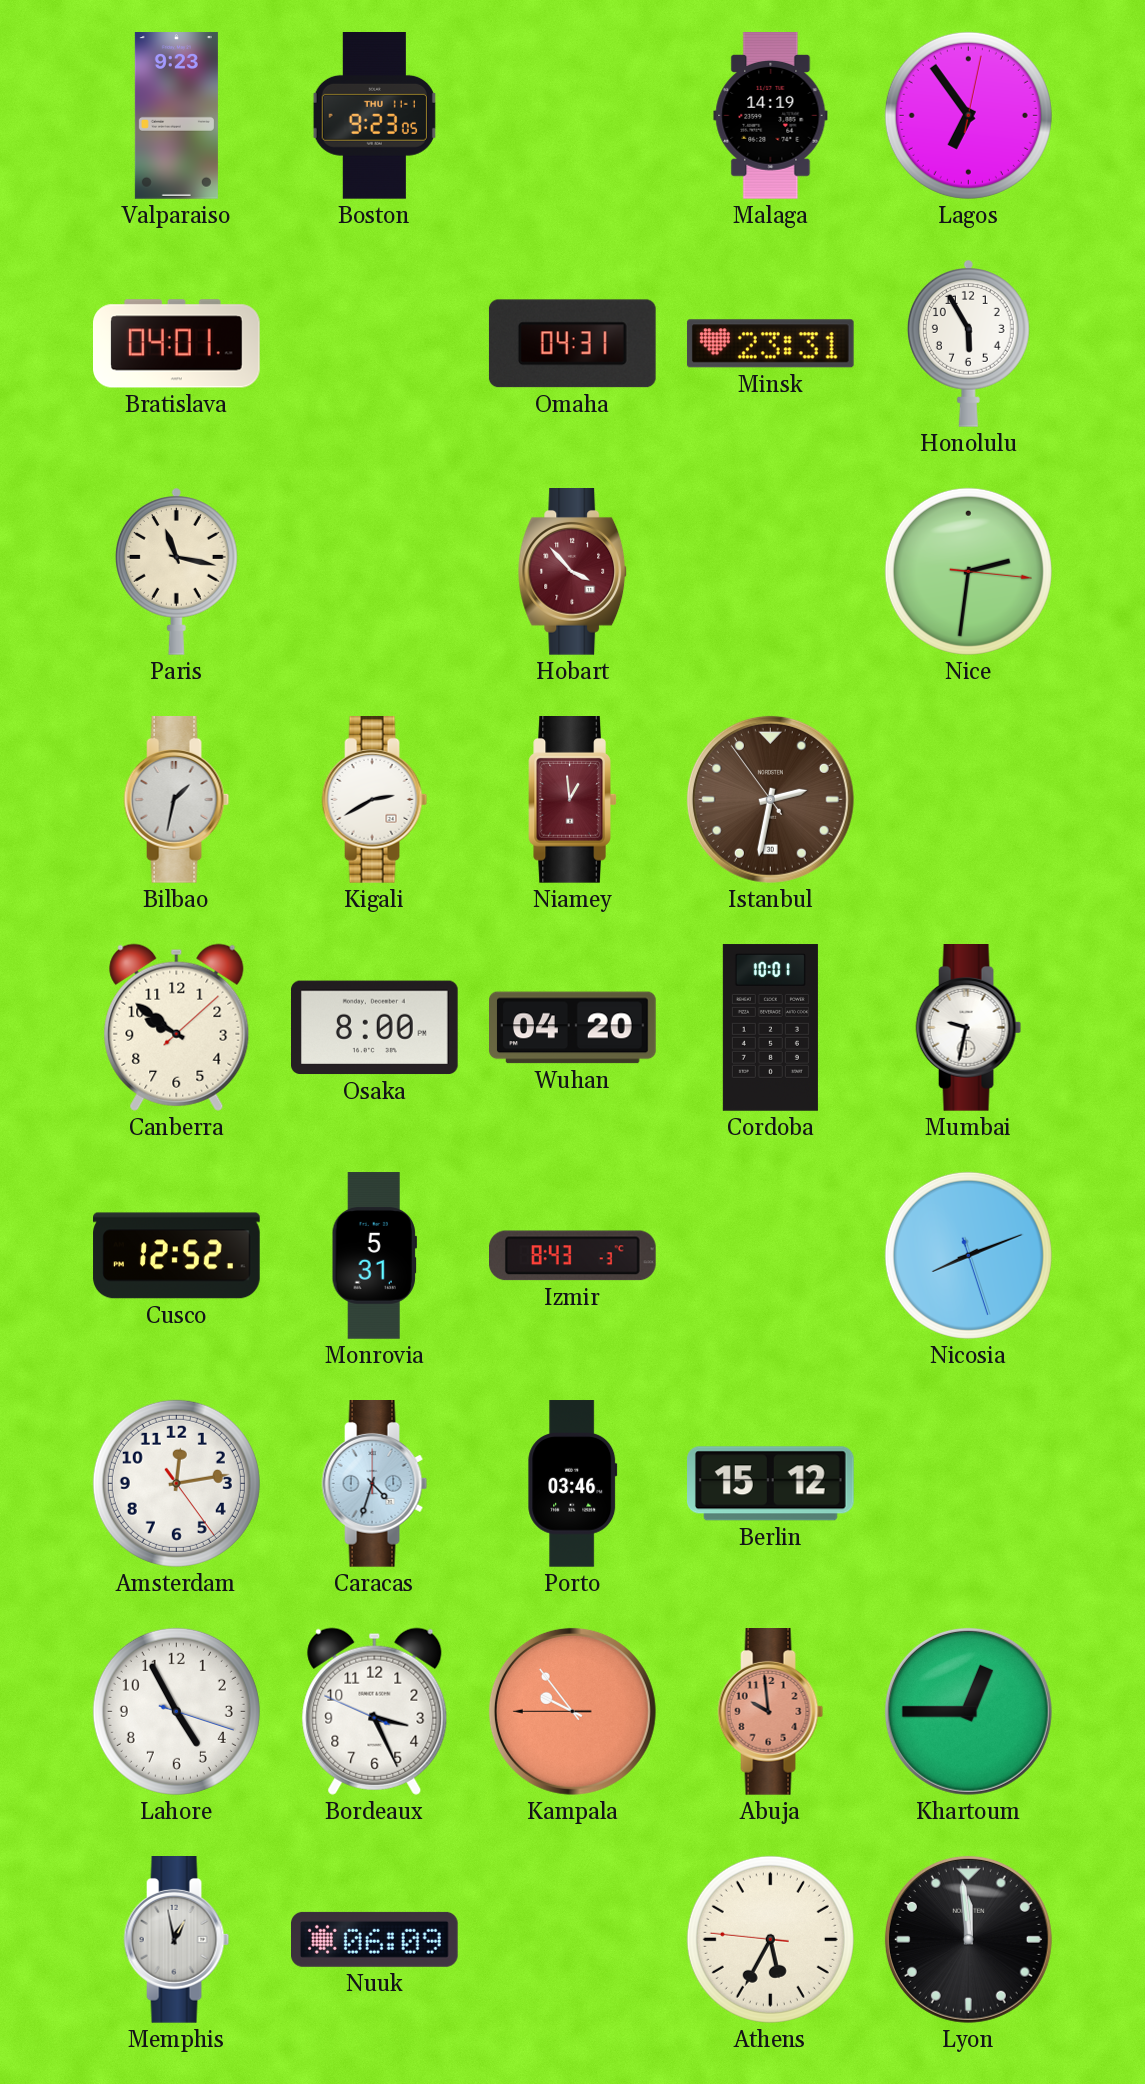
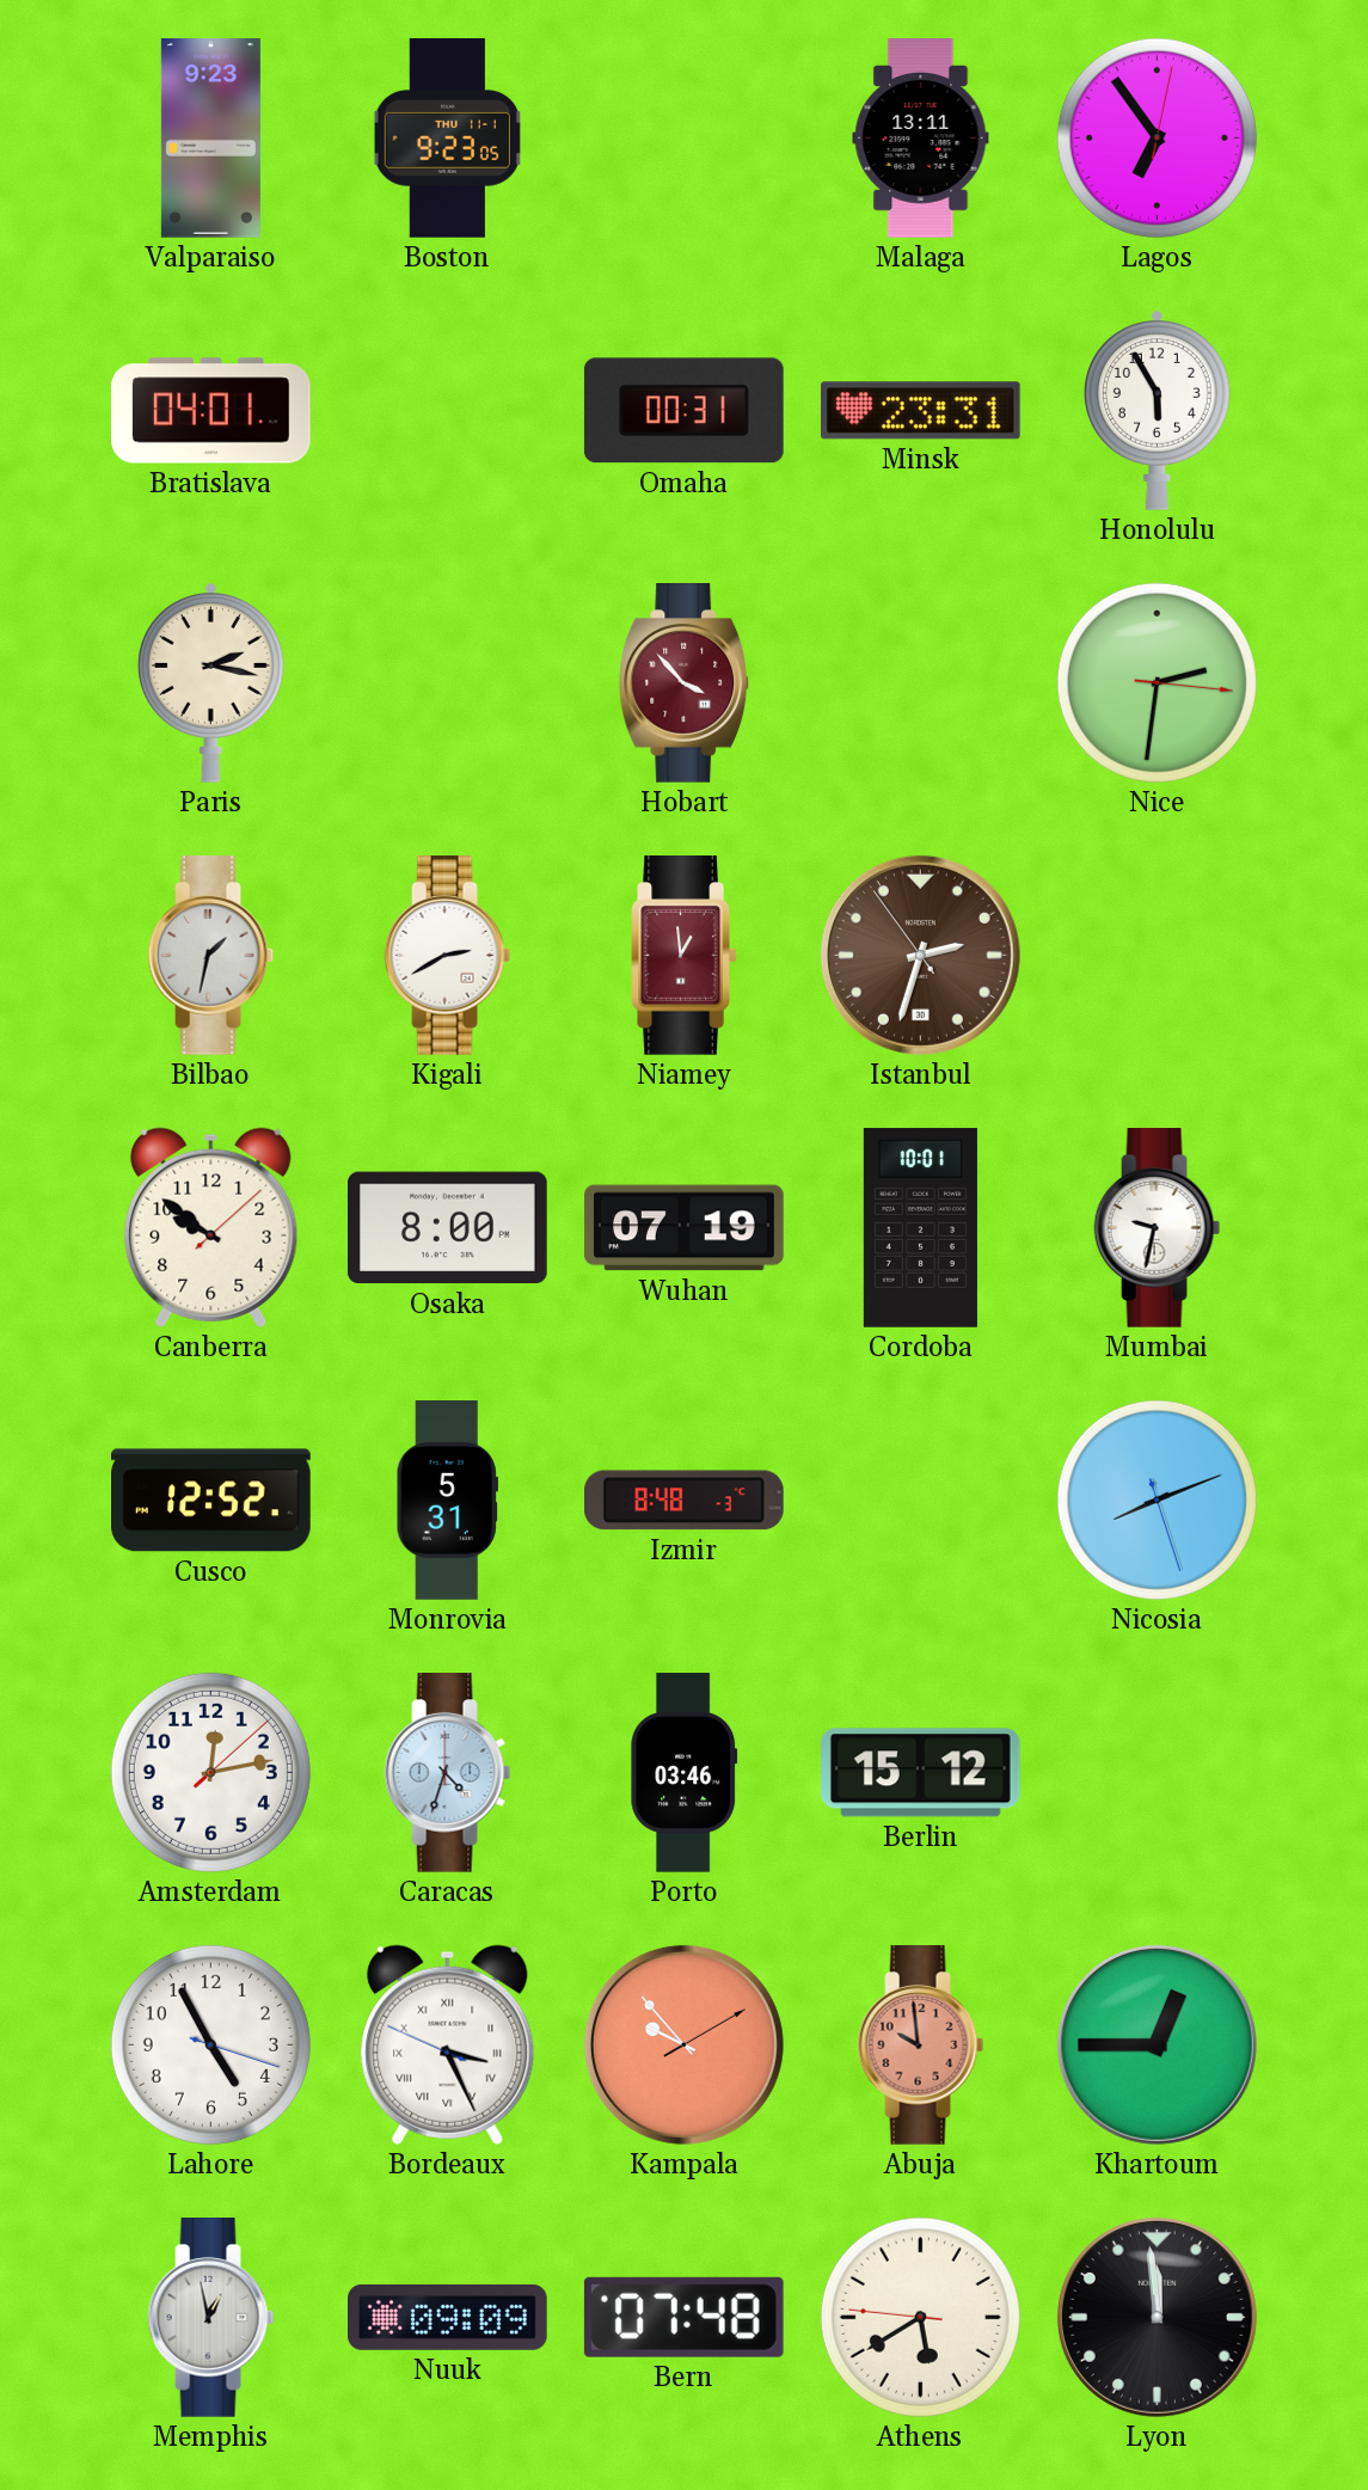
Malaga: 14:19 -> 13:11
Omaha: 04:31 -> 00:31
Paris: 11:17 -> 2:17
Istanbul: 2:31 -> 2:32
Wuhan: 04:20 -> 07:19
Izmir: 8:43 -> 8:48
Amsterdam: 12:13:24 -> 12:13:08
Bordeaux numerals: Arabic -> Roman
Kampala: 9:53:45 -> 9:53:10
Nuuk: 06:09 -> 09:09
Bern: none -> 07:48
Athens: 5:34 -> 5:39
